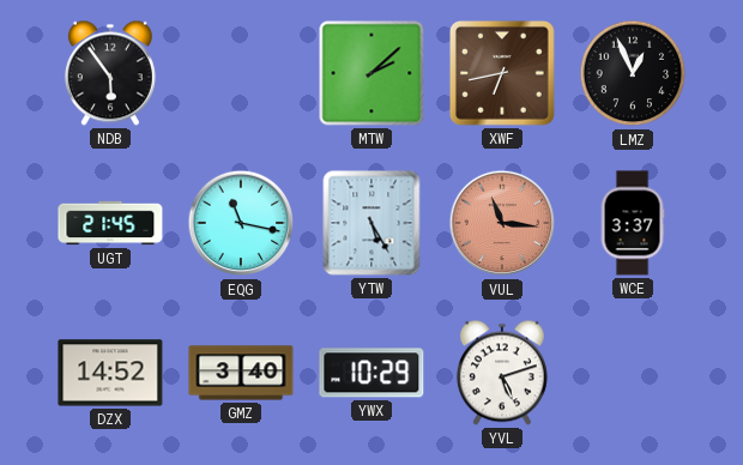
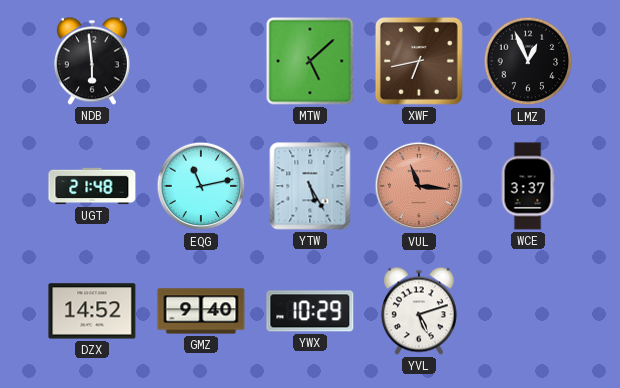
NDB: 5:54 -> 5:59
MTW: 2:08 -> 5:08
UGT: 21:45 -> 21:48
EQG: 11:17 -> 11:13
GMZ: 3:40 -> 9:40
